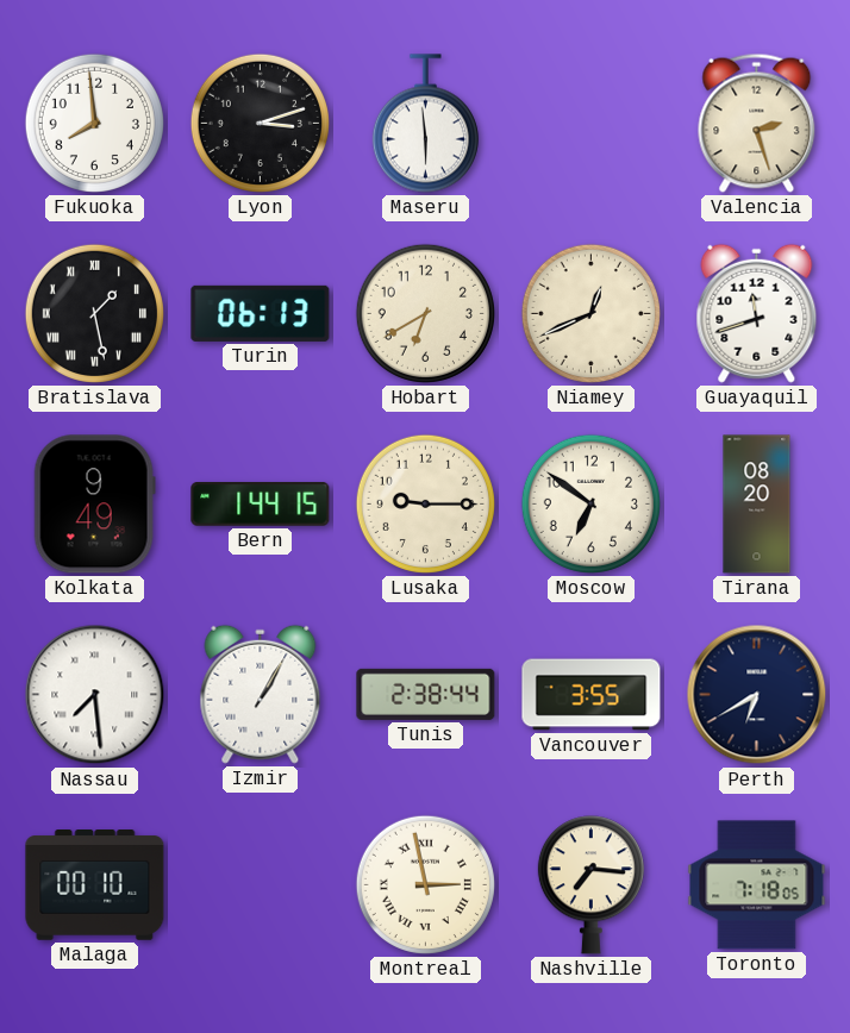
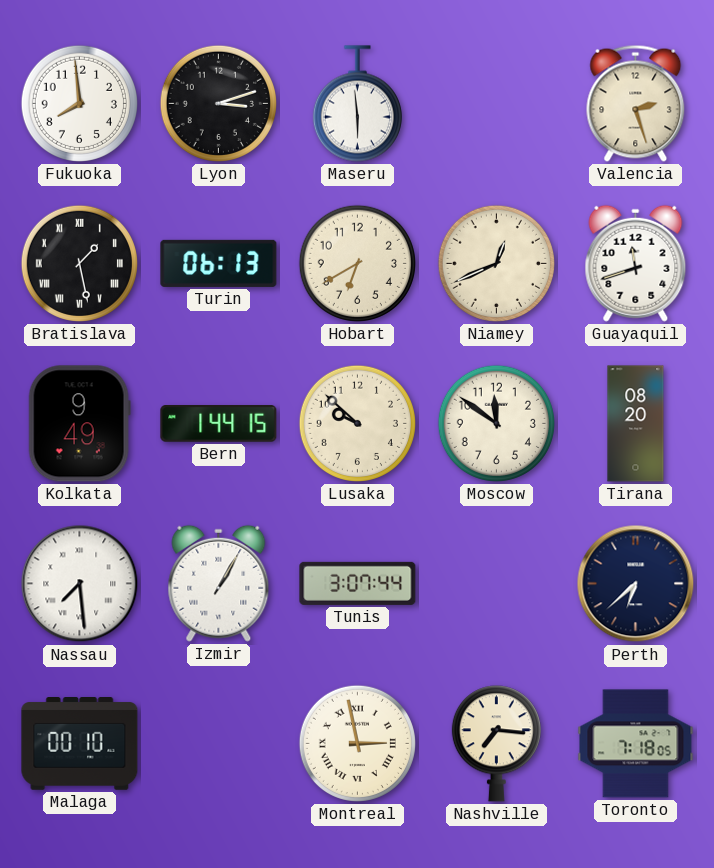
Lusaka: 9:15 -> 9:52
Moscow: 6:51 -> 11:51
Tunis: 2:38 -> 3:07
Vancouver: 3:55 -> none
Perth: 6:40 -> 6:38
